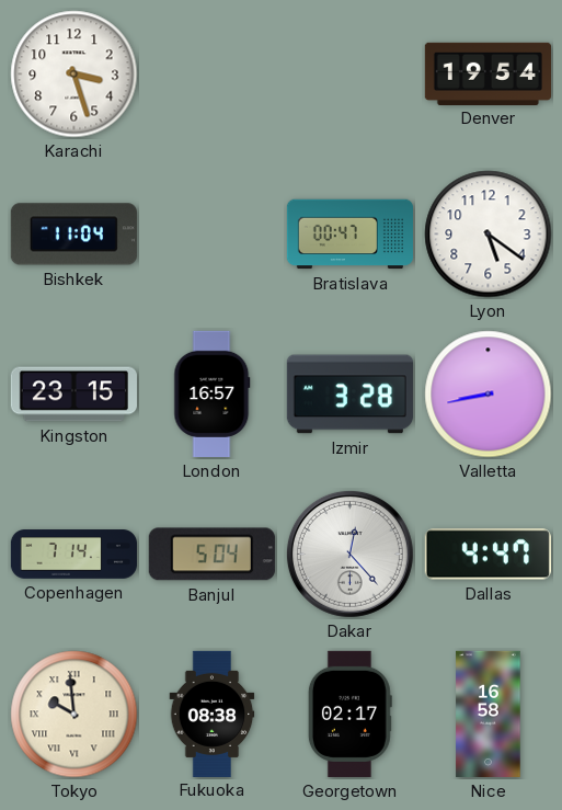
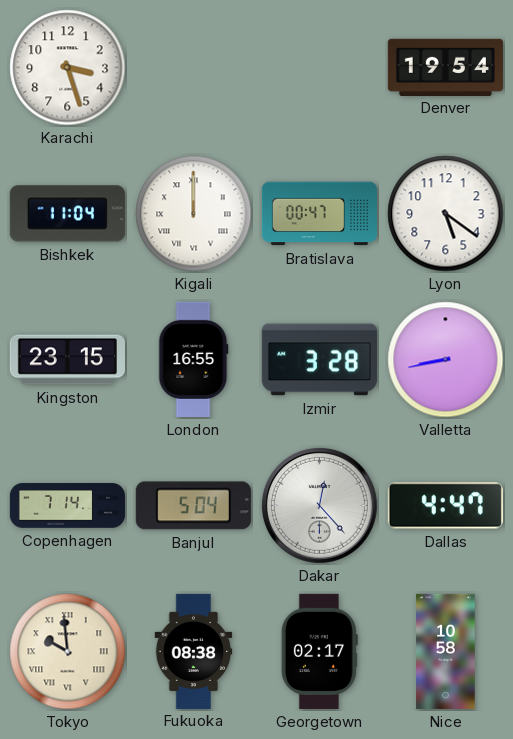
Kigali: none -> 12:00
London: 16:57 -> 16:55
Nice: 16:58 -> 10:58
